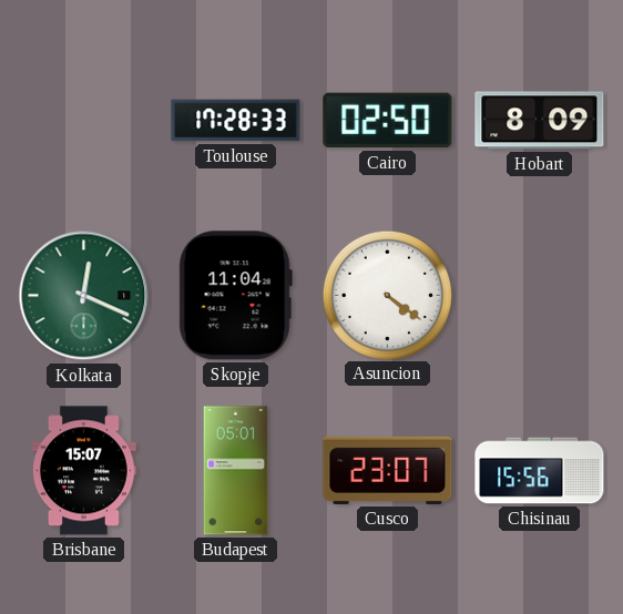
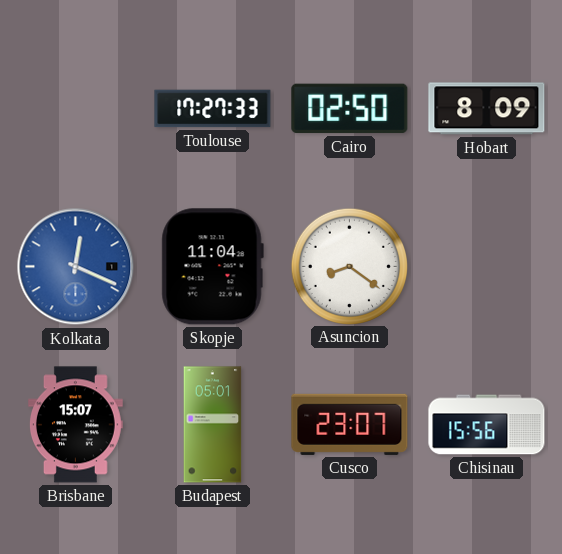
Toulouse: 17:28 -> 17:27
Kolkata dial: green -> blue
Asuncion: 4:21 -> 8:21
